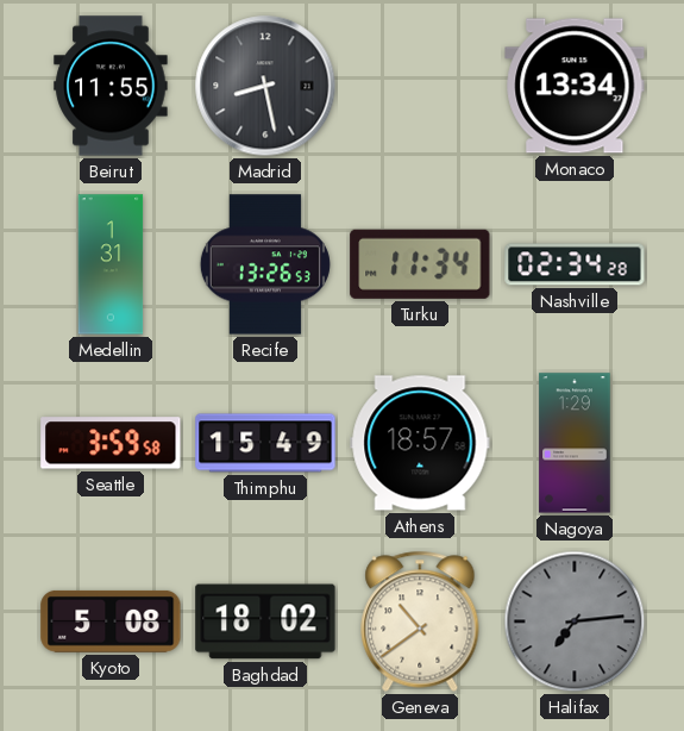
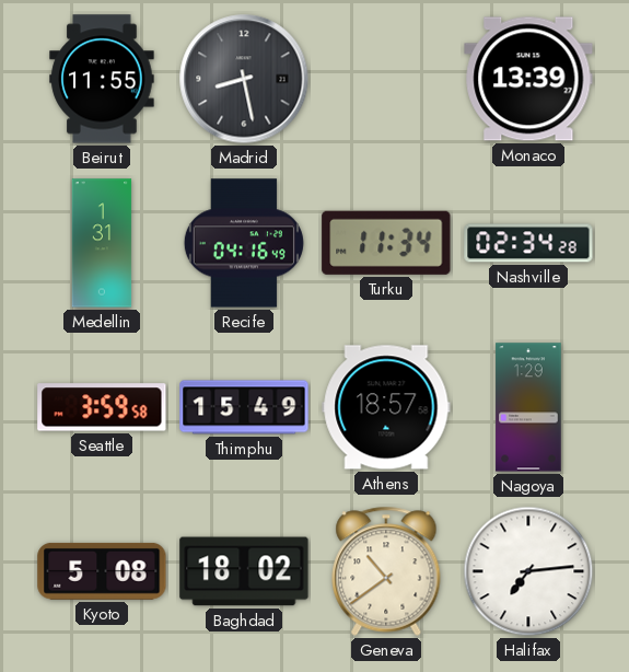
Monaco: 13:34 -> 13:39
Recife: 13:26 -> 04:16
Halifax dial: grey -> white
